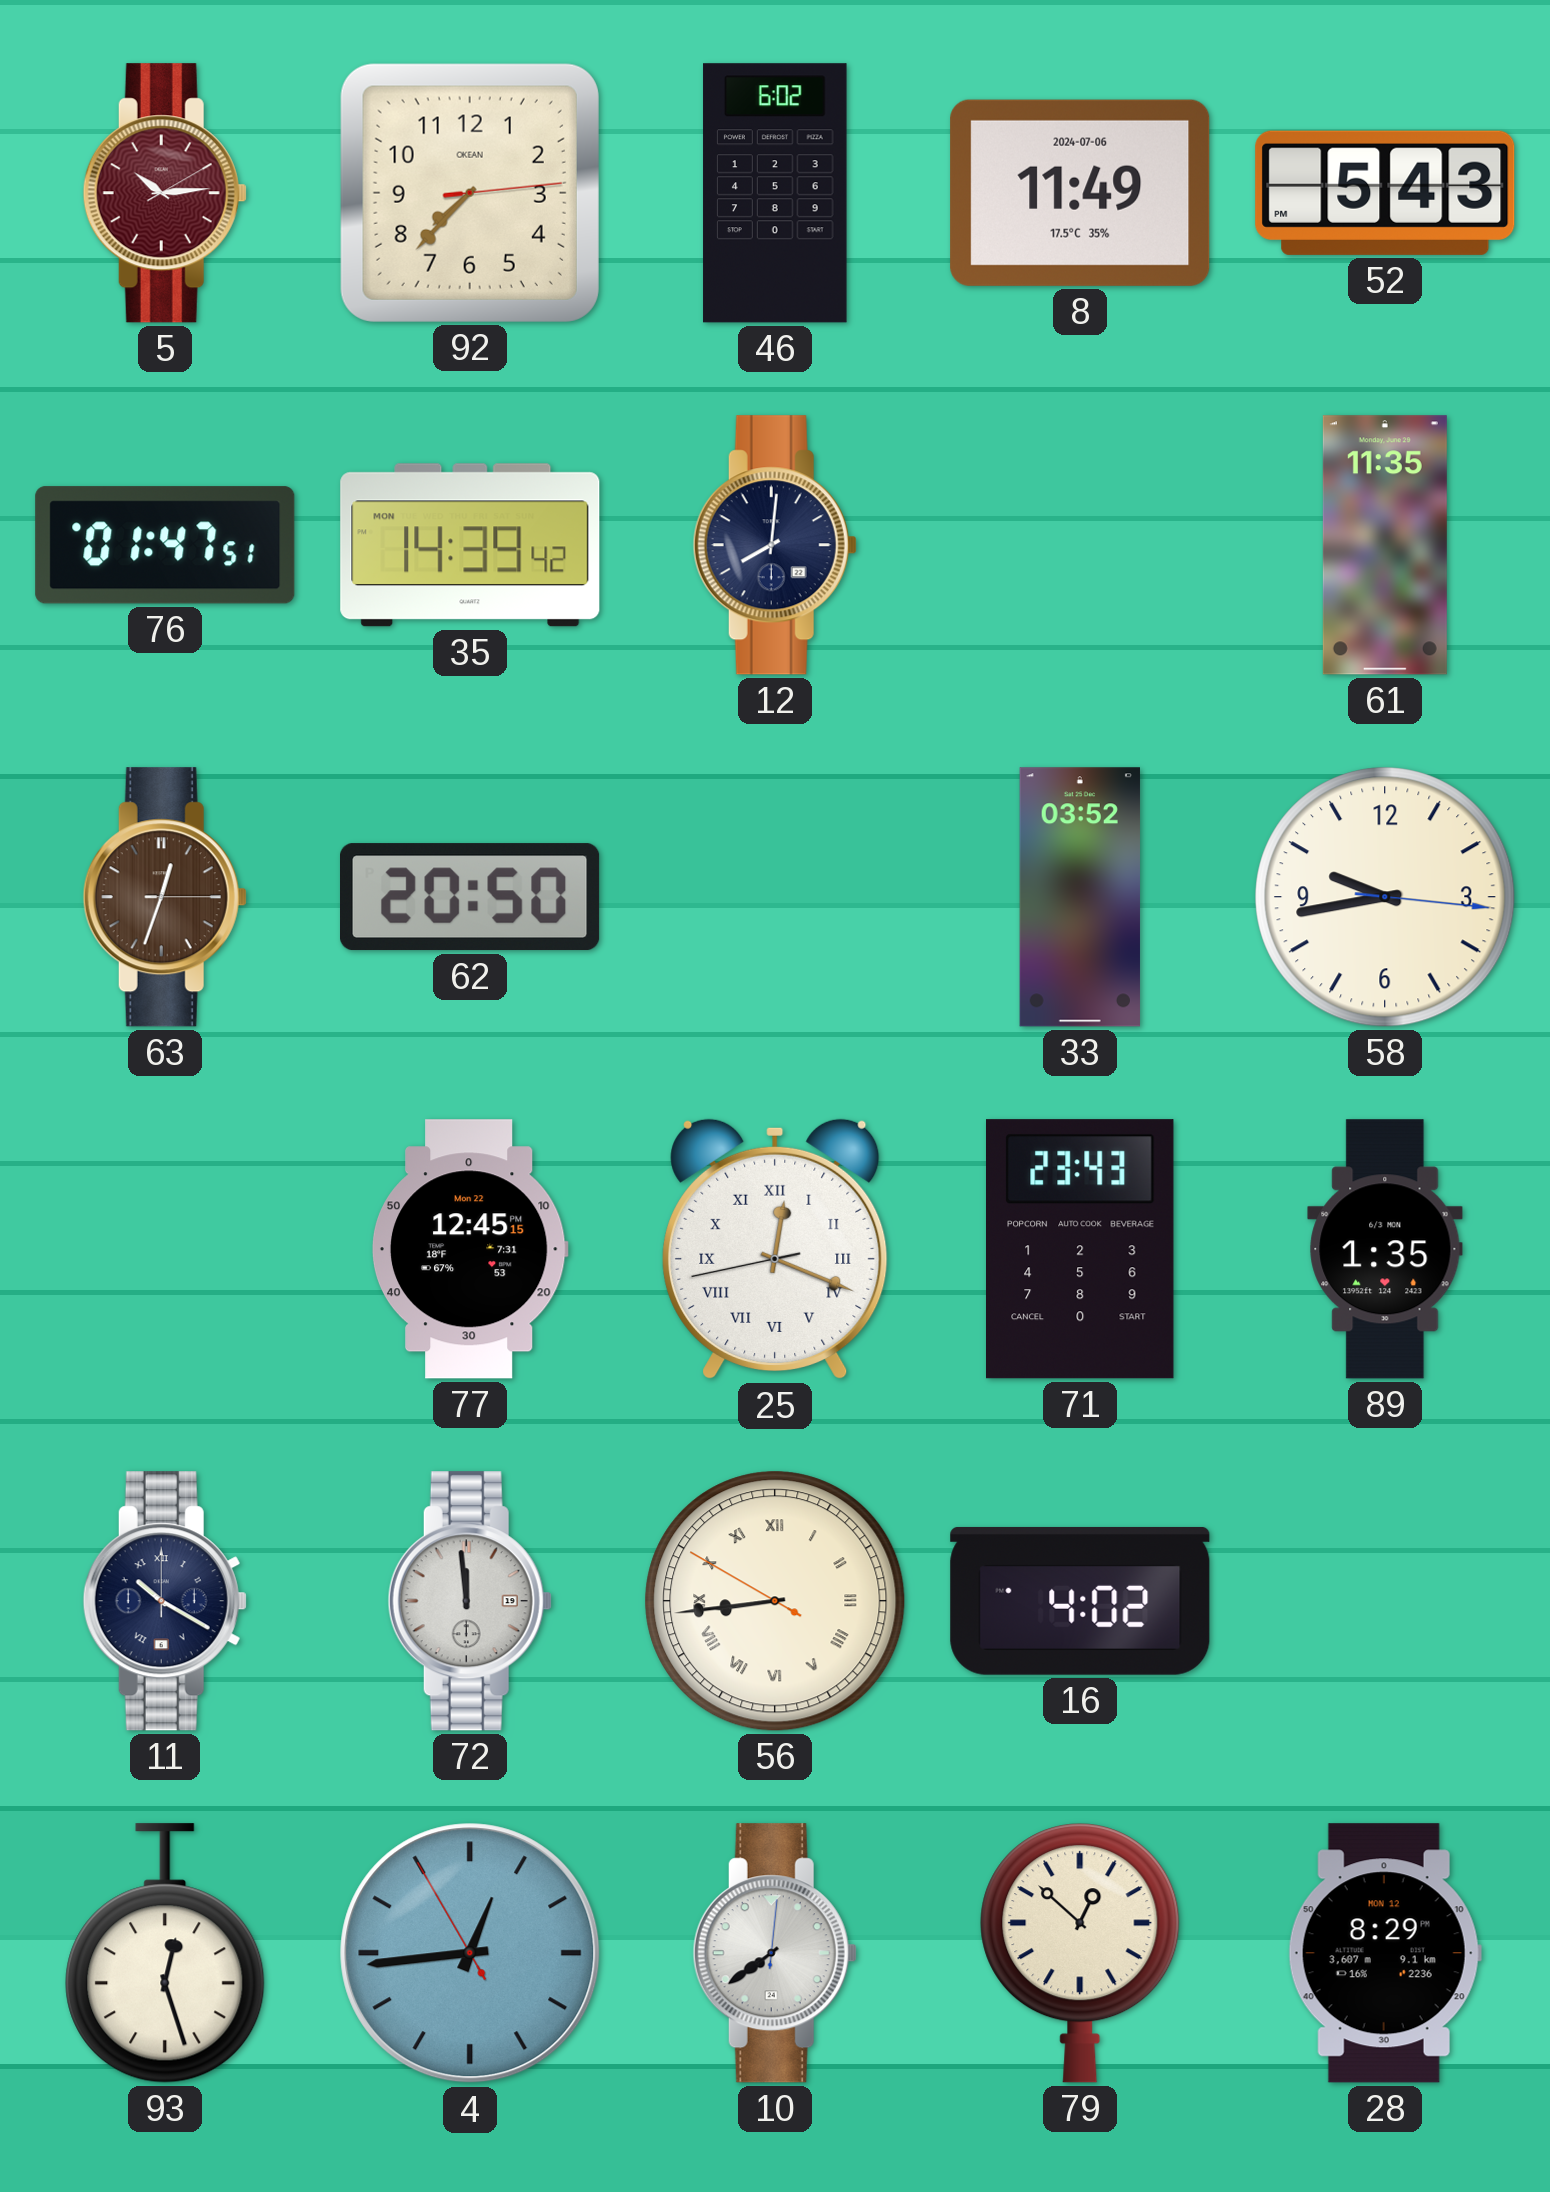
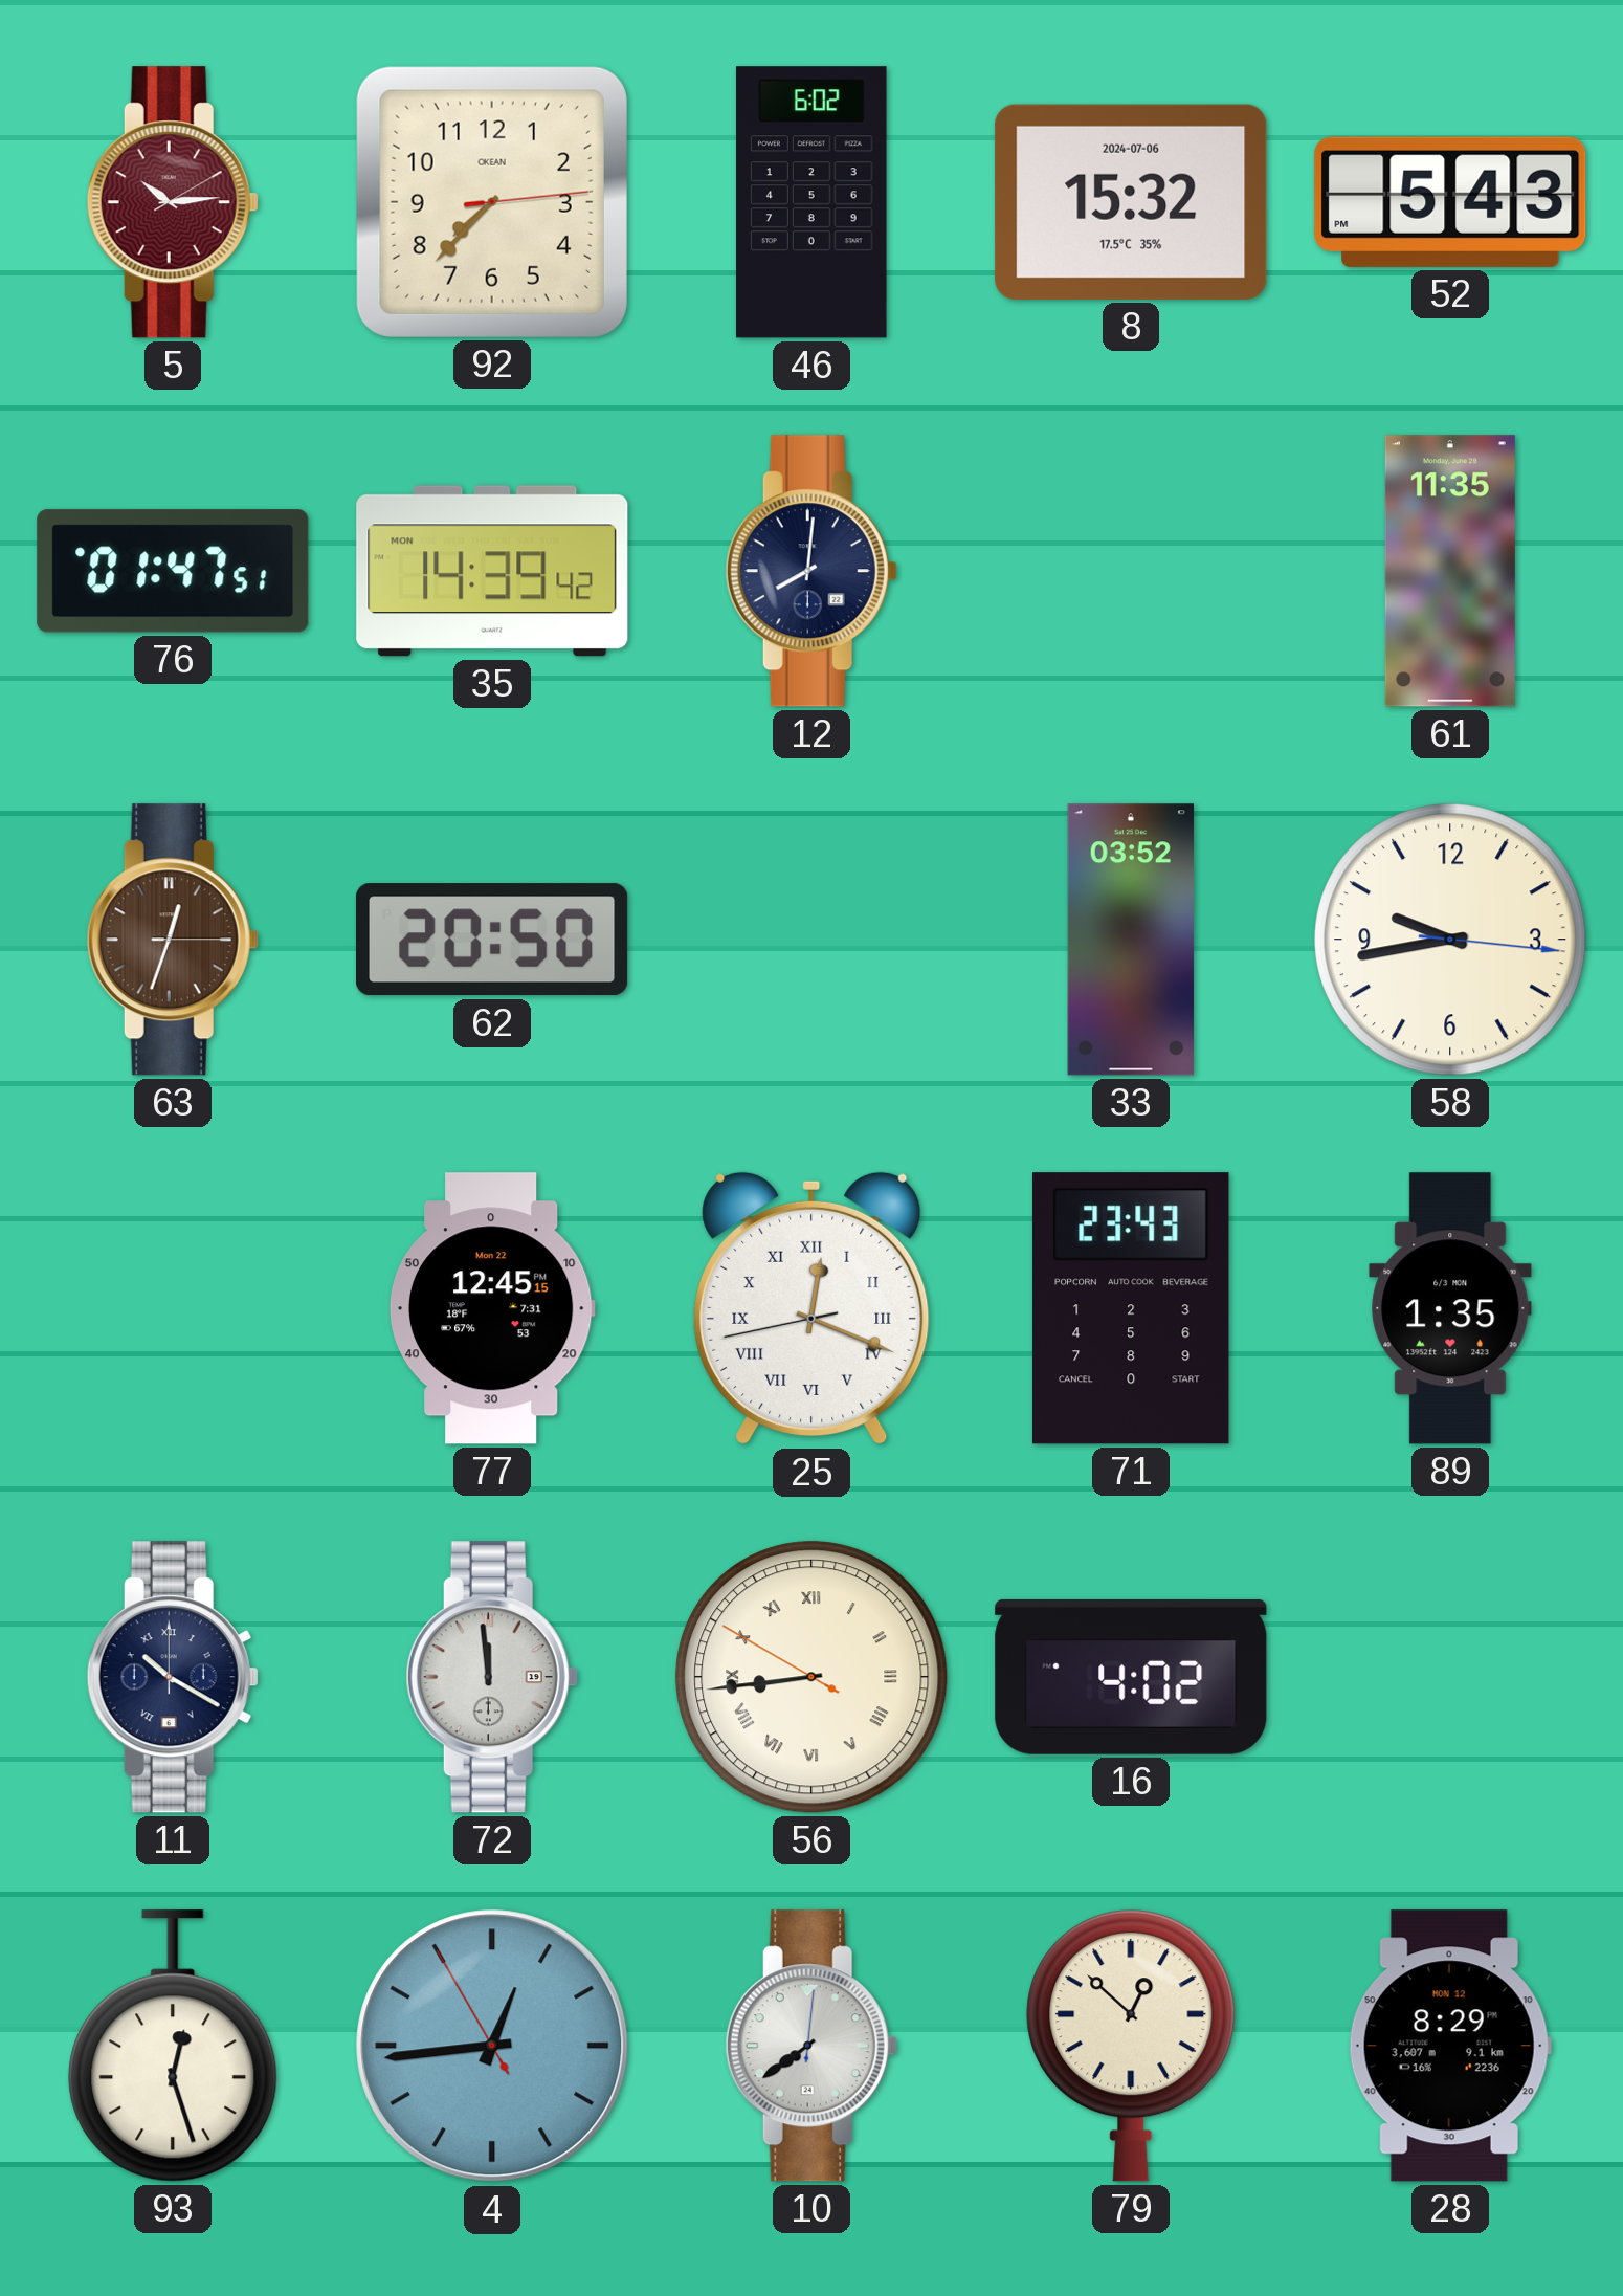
8: 11:49 -> 15:32
